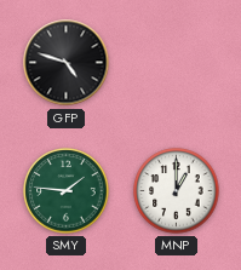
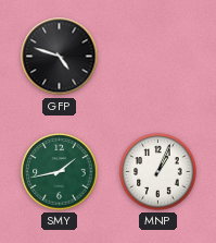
SMY: 1:46 -> 1:43
MNP: 1:00 -> 1:04
